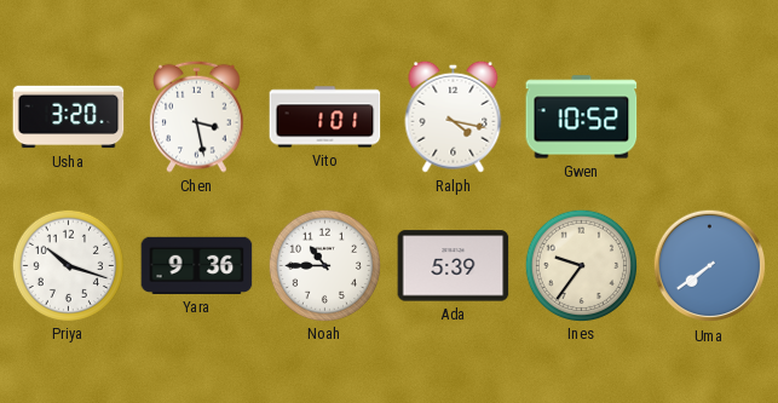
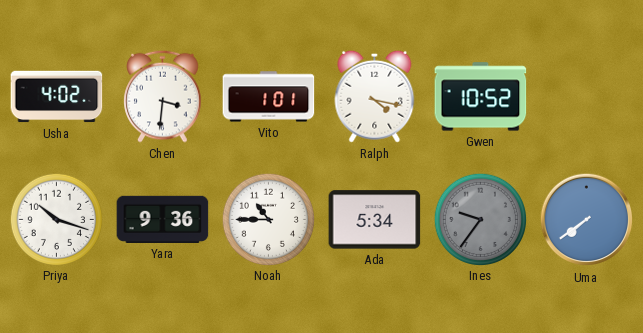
Usha: 3:20 -> 4:02
Chen: 3:28 -> 3:31
Ada: 5:39 -> 5:34
Ines dial: cream -> grey
